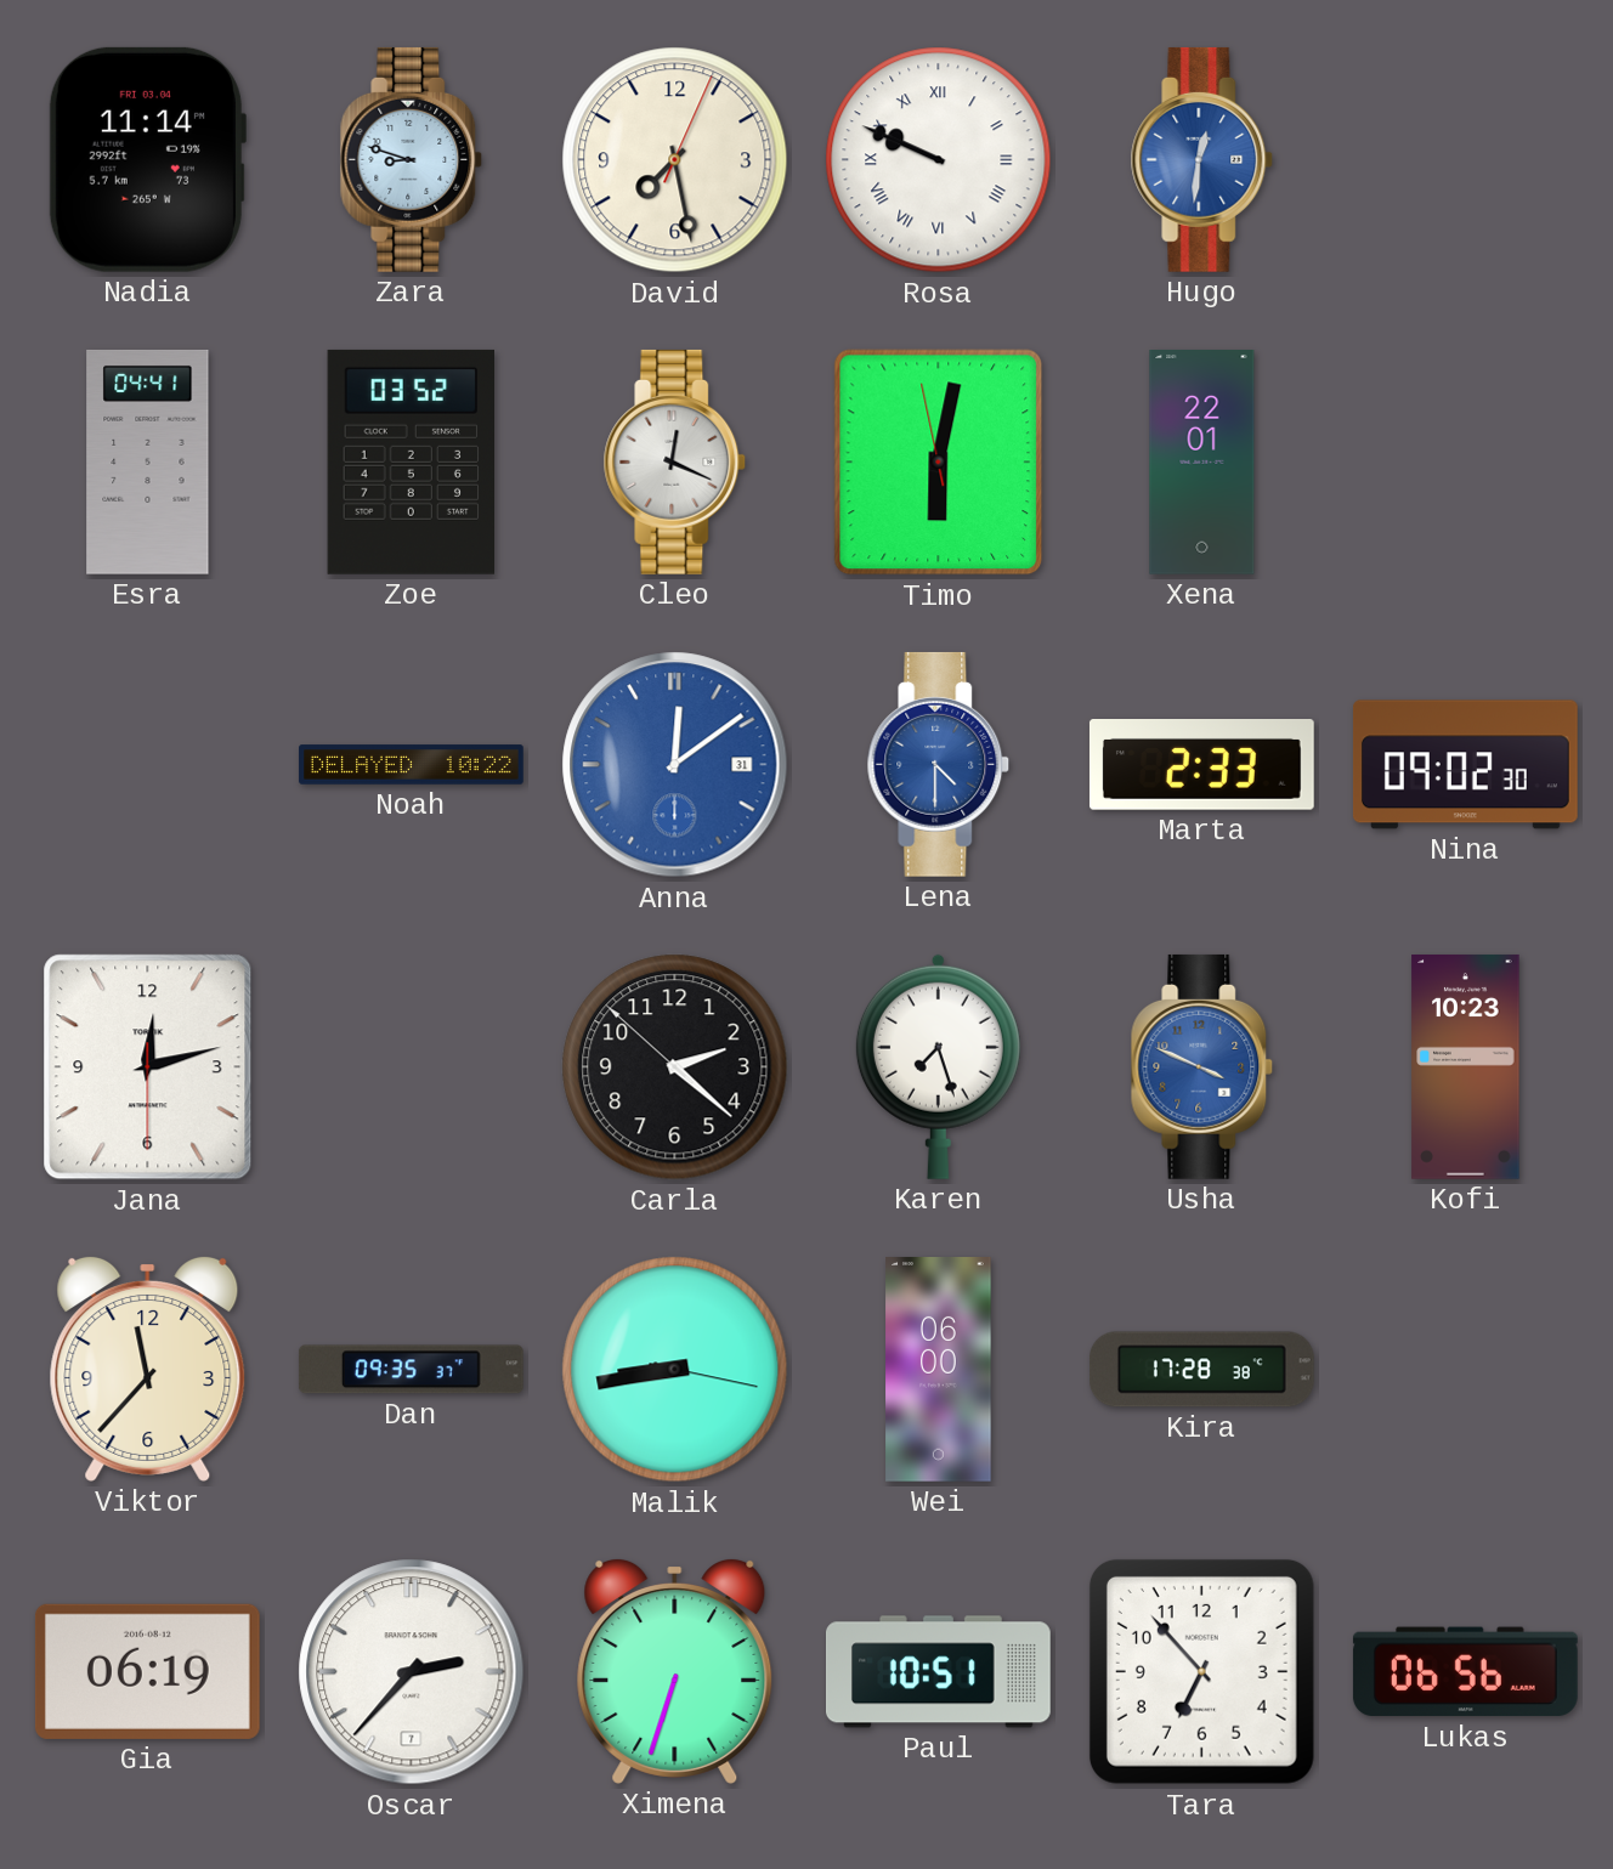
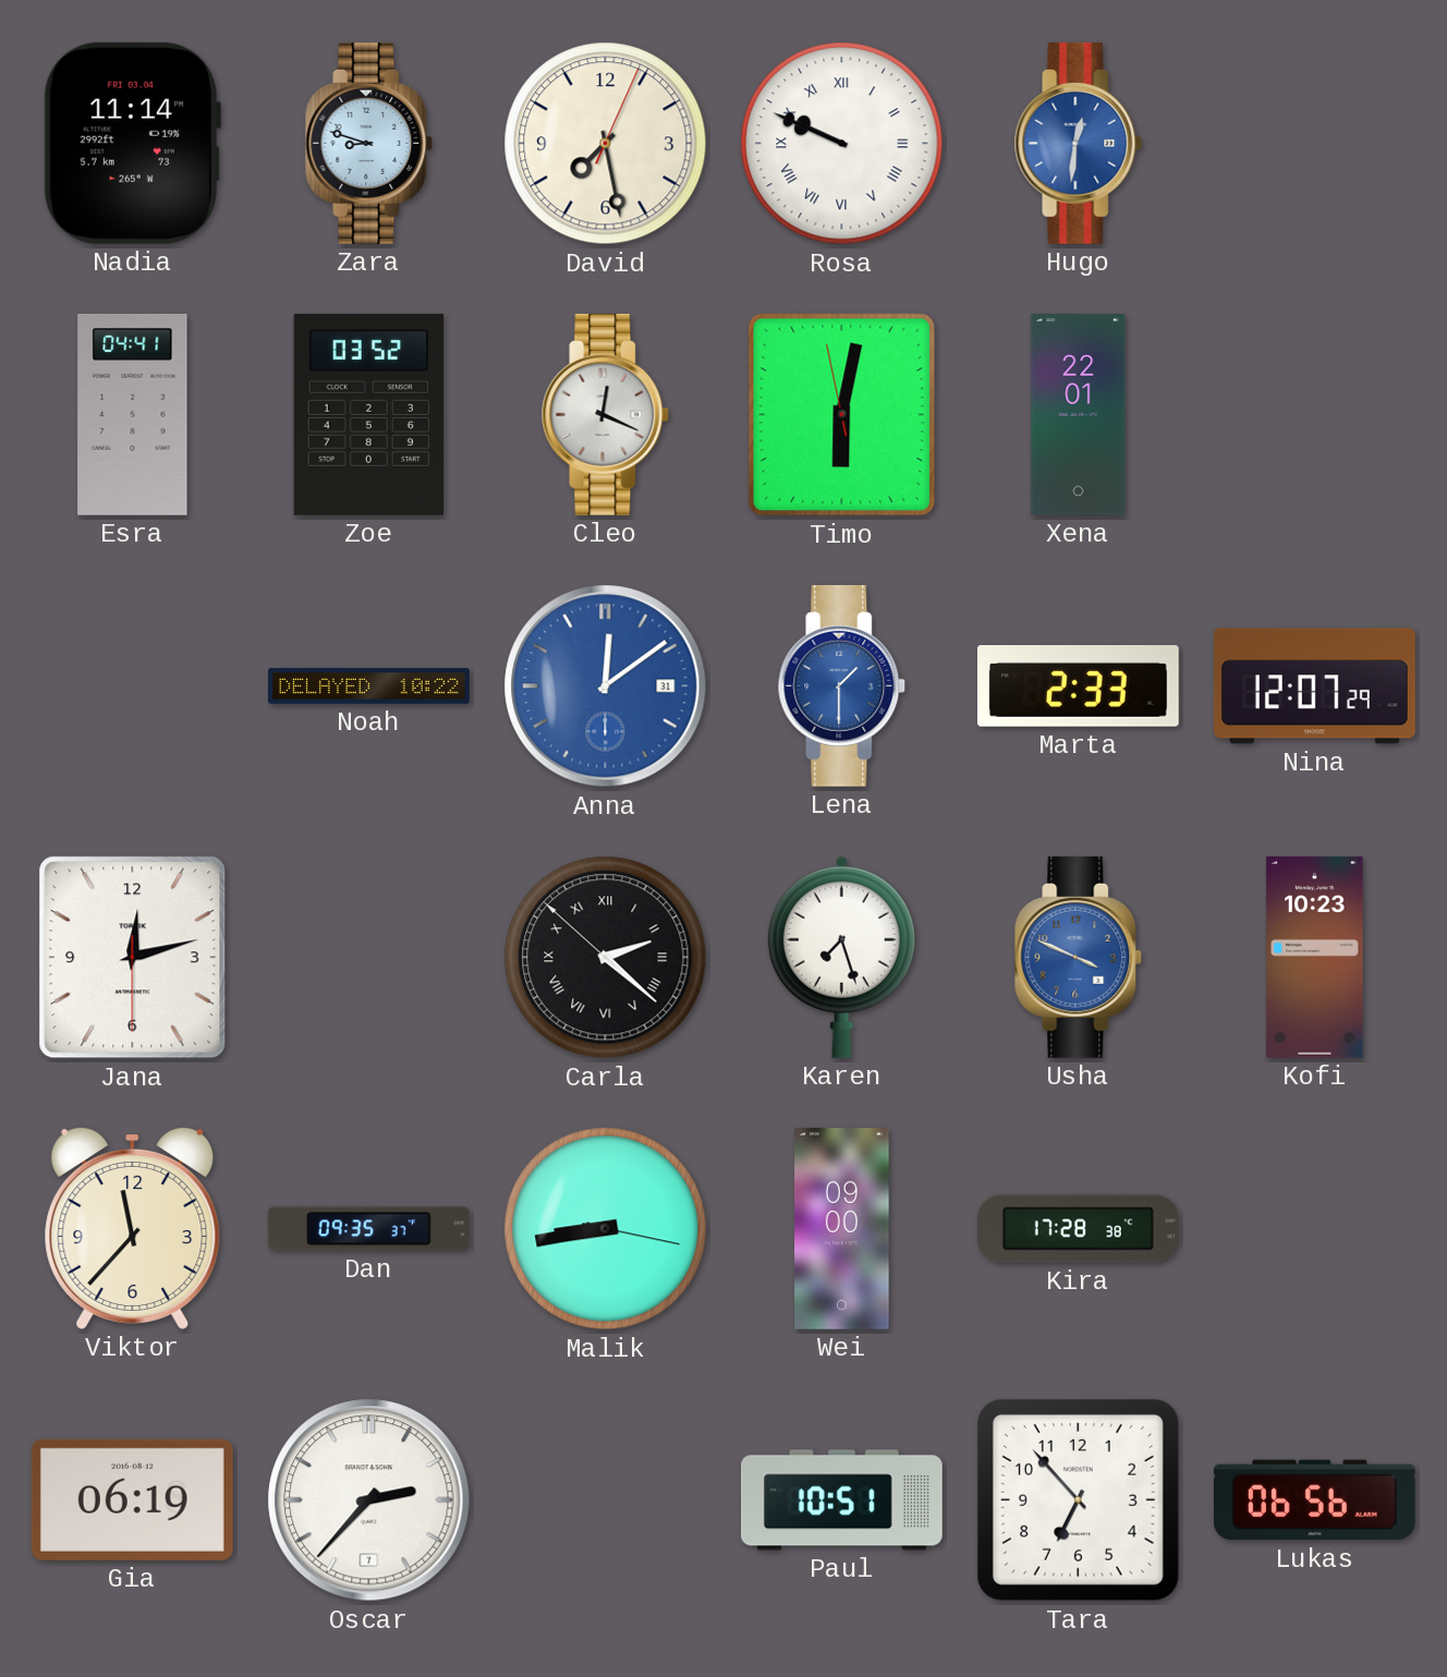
Lena: 4:30 -> 1:30
Nina: 09:02 -> 12:07
Carla numerals: Arabic -> Roman
Wei: 06:00 -> 09:00
Ximena: 6:33 -> none
